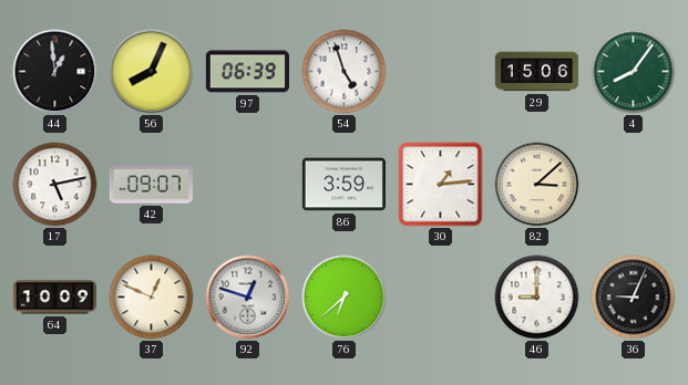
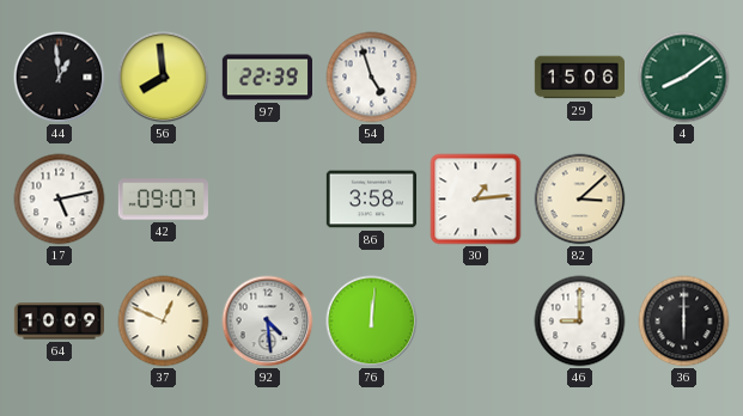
56: 8:04 -> 7:59
97: 06:39 -> 22:39
4: 8:06 -> 8:09
86: 3:59 -> 3:58
92: 12:48 -> 4:29
76: 6:38 -> 12:01
36: 9:04 -> 6:00
